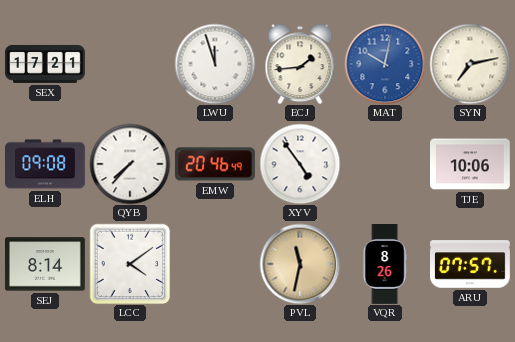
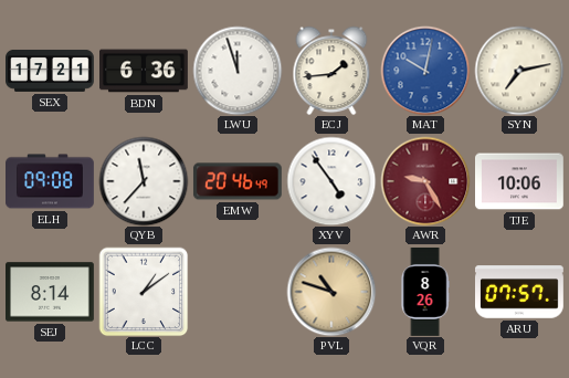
BDN: none -> 6:36
QYB: 7:37 -> 11:37
AWR: none -> 9:25
LCC: 4:09 -> 1:09
PVL: 11:32 -> 10:48
